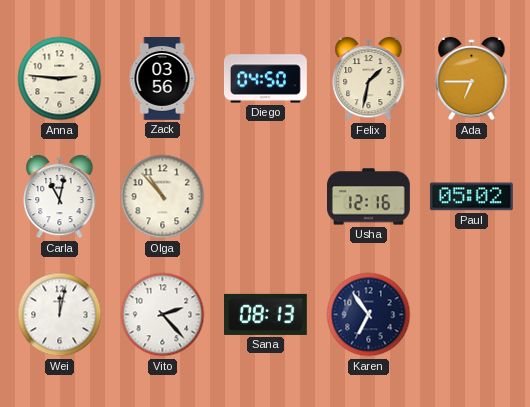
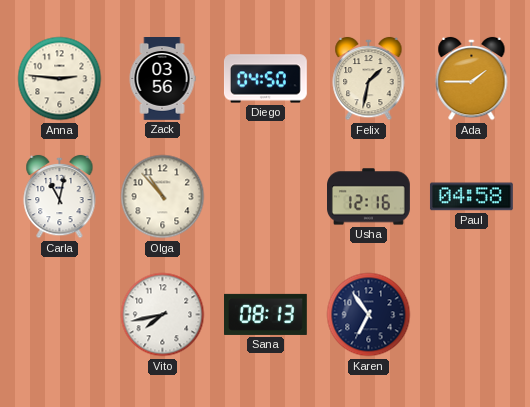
Ada: 6:45 -> 1:45
Paul: 05:02 -> 04:58
Wei: 12:02 -> none
Vito: 2:23 -> 7:43
